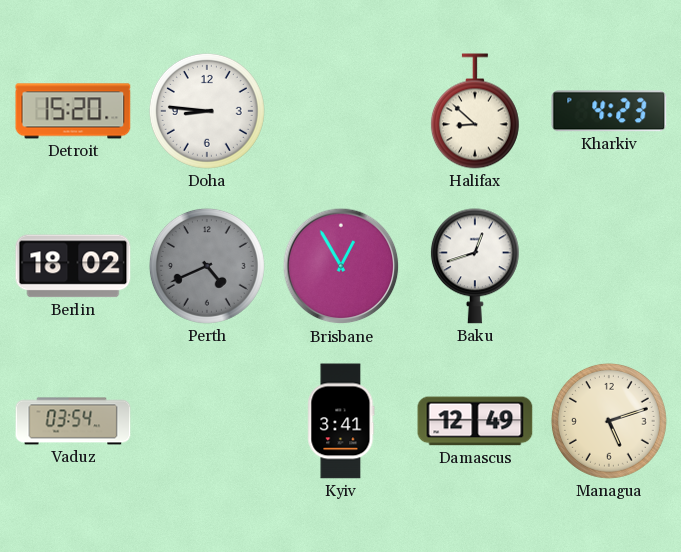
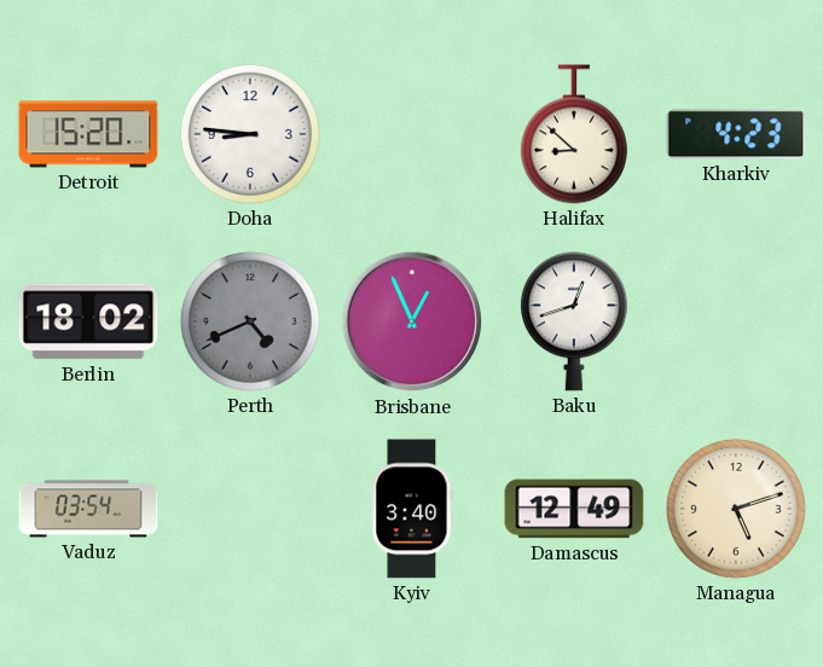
Brisbane: 12:55 -> 12:56
Kyiv: 3:41 -> 3:40
